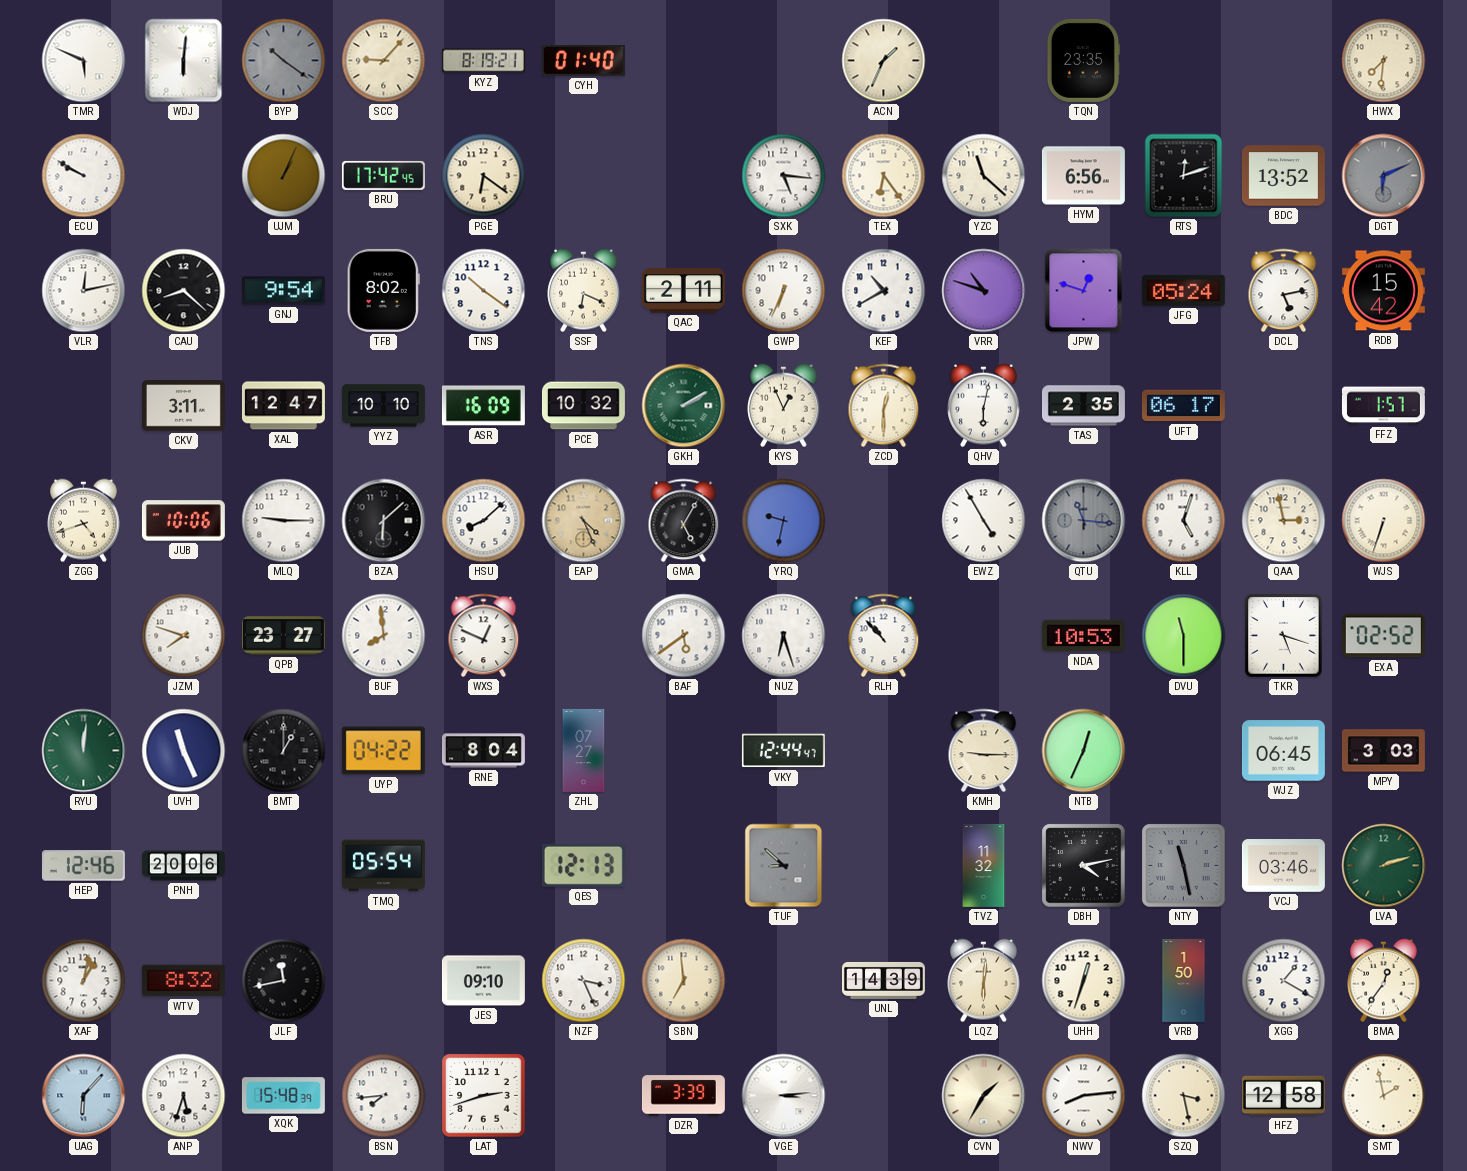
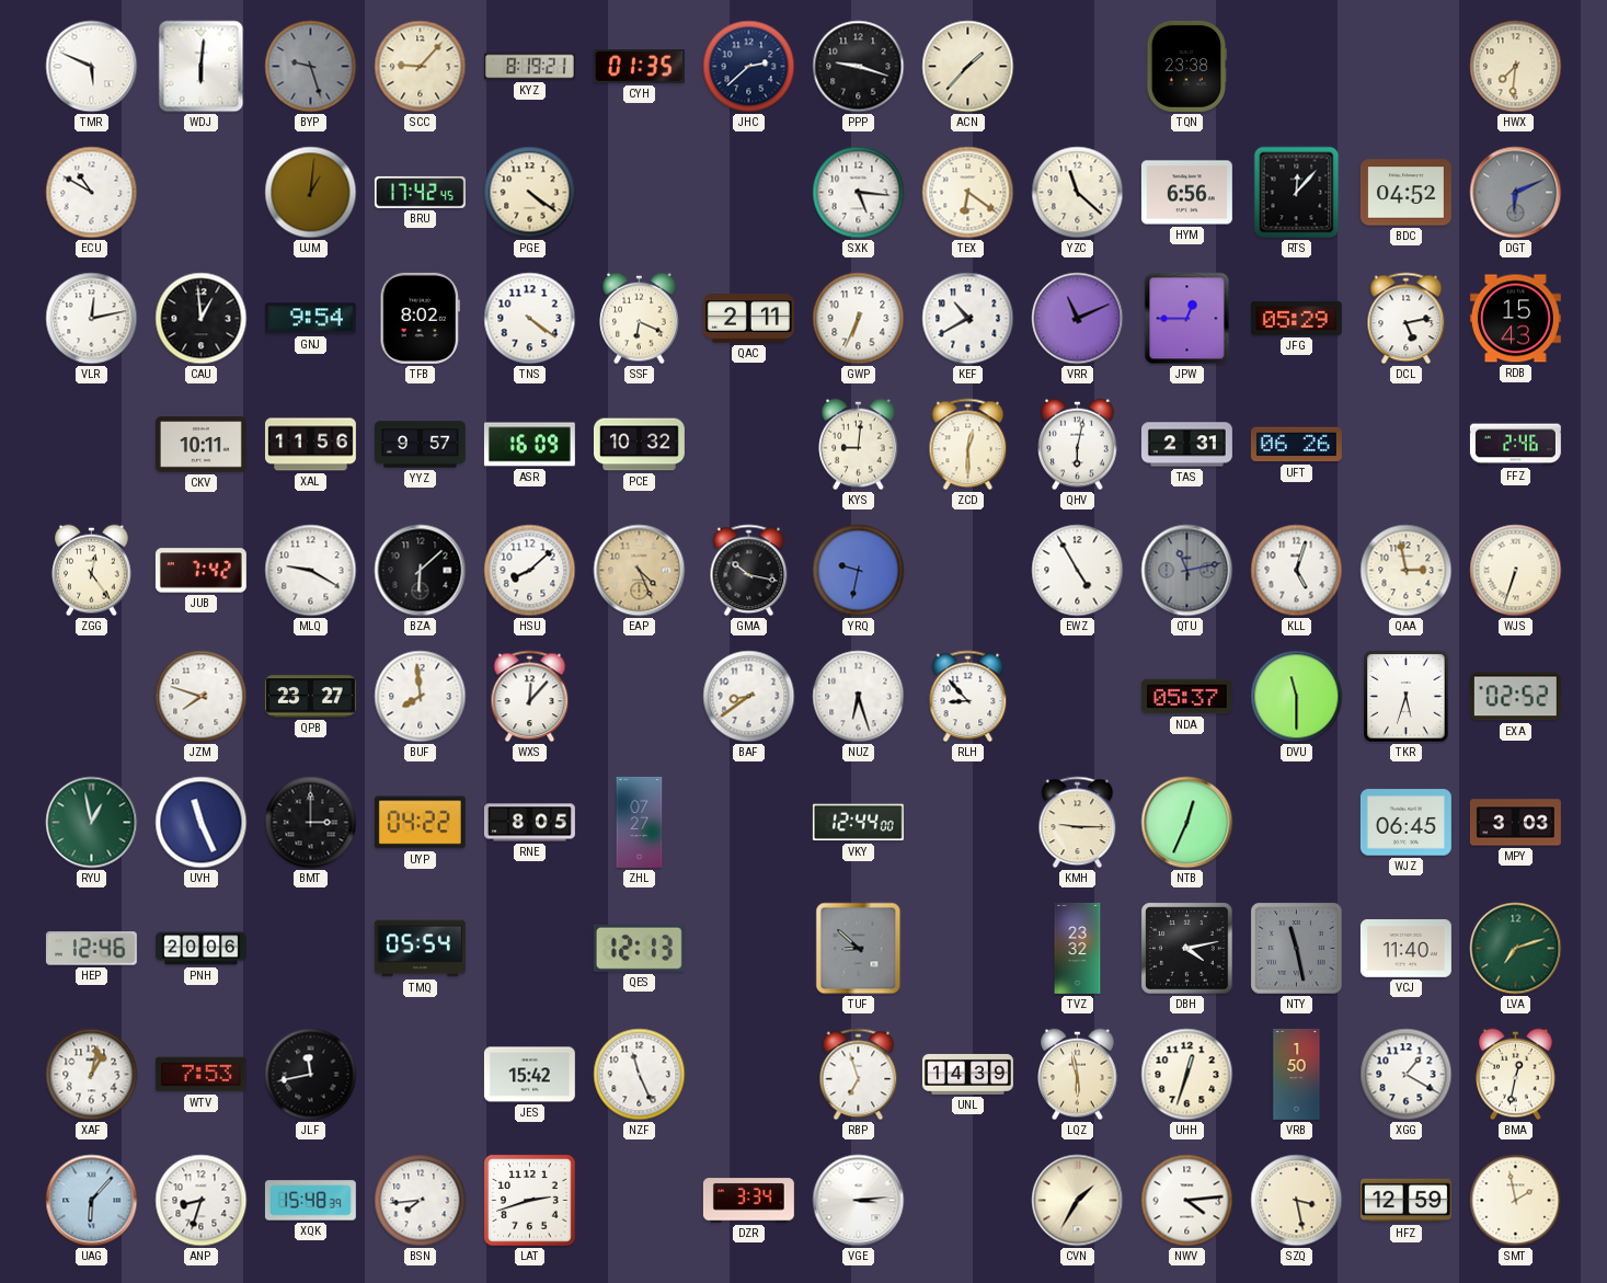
BYP: 10:21 -> 9:27
CYH: 01:40 -> 01:35
JHC: none -> 2:38
PPP: none -> 9:18
ACN: 1:34 -> 1:37
TQN: 23:35 -> 23:38
ECU: 9:50 -> 10:50
UJM: 1:04 -> 1:01
PGE: 6:21 -> 4:21
TEX: 6:24 -> 6:21
RTS: 12:12 -> 12:07
BDC: 13:52 -> 04:52
CAU: 8:22 -> 12:59
TNS: 10:21 -> 4:21
VRR: 10:48 -> 11:11
JPW: 12:48 -> 12:45
JFG: 05:24 -> 05:29
RDB: 15:42 -> 15:43
CKV: 3:11 -> 10:11
XAL: 12:47 -> 11:56
YYZ: 10:10 -> 9:57
GKH: 2:10 -> none
KYS: 12:56 -> 9:01
TAS: 2:35 -> 2:31
UFT: 06:17 -> 06:26
FFZ: 1:57 -> 2:46
ZGG: 4:42 -> 12:24
JUB: 10:06 -> 7:42
MLQ: 9:15 -> 9:20
GMA: 5:05 -> 10:17
QTU: 11:16 -> 11:13
WXS: 12:49 -> 12:07
BAF: 5:39 -> 8:39
RLH: 10:53 -> 8:53
NDA: 10:53 -> 05:37
TKR: 5:18 -> 5:33
RYU: 12:01 -> 12:58
BMT: 1:00 -> 3:00
RNE: 8:04 -> 8:05
VKY: 12:44:47 -> 12:44:00
TVZ: 11:32 -> 23:32
VCJ: 03:46 -> 11:40
LVA: 2:12 -> 7:12
WTV: 8:32 -> 7:53
JES: 09:10 -> 15:42
NZF: 3:26 -> 11:26
SBN: 6:59 -> none
RBP: none -> 6:57
LQZ: 6:01 -> 5:58
BMA: 12:36 -> 12:32
ANP: 5:33 -> 8:33
DZR: 3:39 -> 3:34
NWV: 8:14 -> 4:14
HFZ: 12:58 -> 12:59
